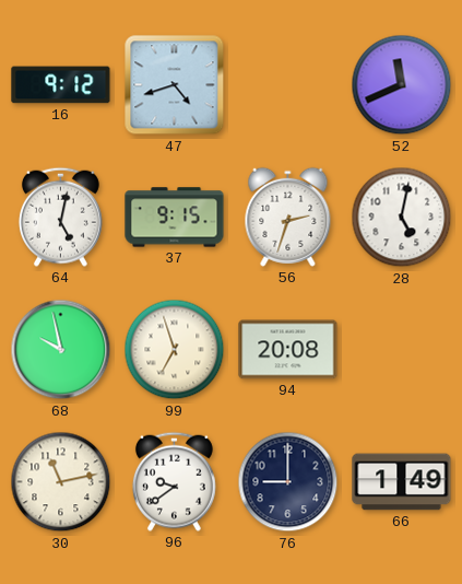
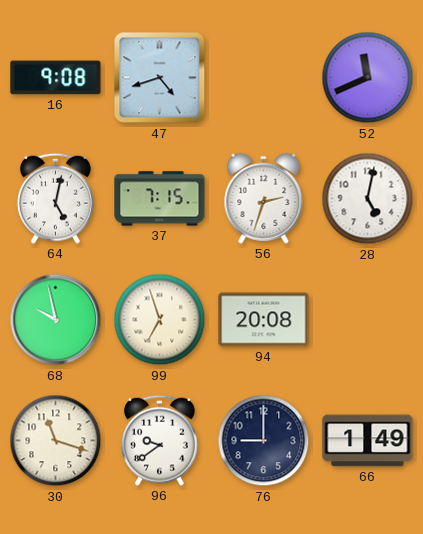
16: 9:12 -> 9:08
37: 9:15 -> 7:15
30: 11:13 -> 11:18
